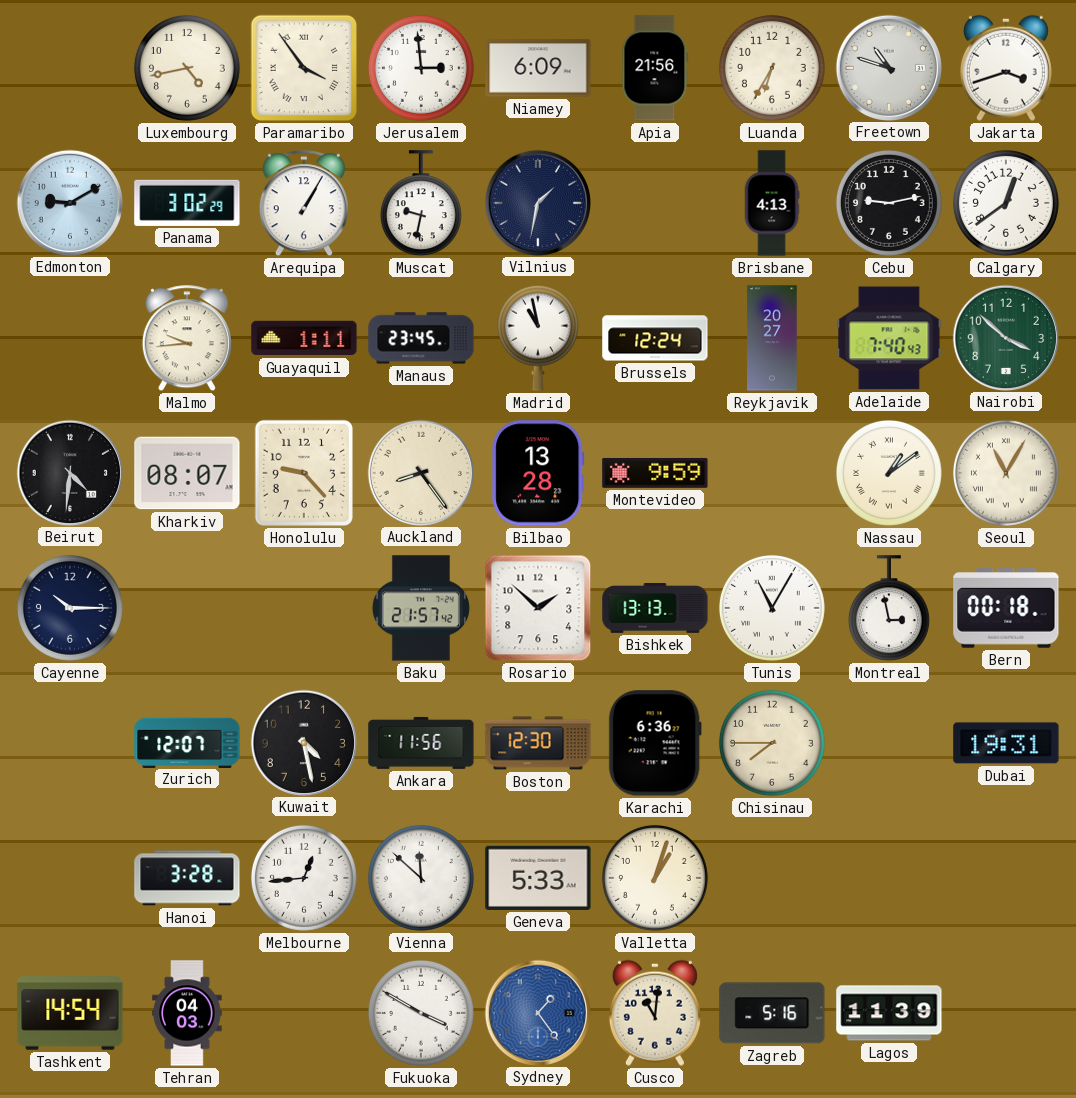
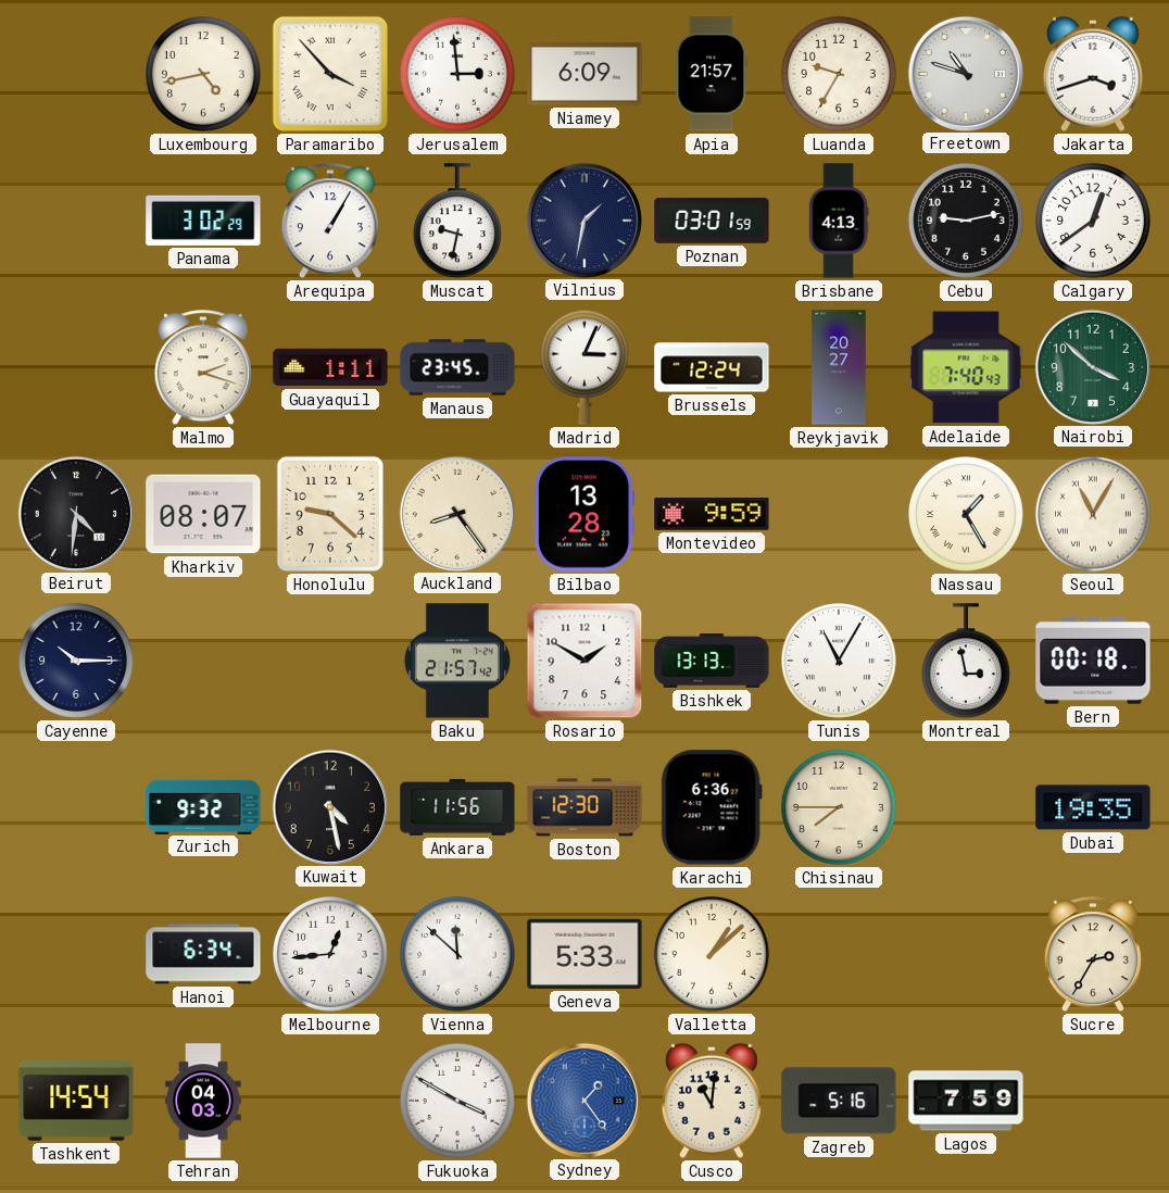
Paramaribo: 3:54 -> 3:53
Apia: 21:56 -> 21:57
Luanda: 6:35 -> 9:35
Edmonton: 9:10 -> none
Poznan: none -> 03:01
Malmo: 9:44 -> 2:18
Madrid: 10:58 -> 3:04
Honolulu: 9:23 -> 9:22
Nassau: 1:09 -> 1:25
Rosario: 1:52 -> 1:50
Zurich: 12:07 -> 9:32
Dubai: 19:31 -> 19:35
Hanoi: 3:28 -> 6:34
Valletta: 1:03 -> 1:08
Sucre: none -> 2:35
Lagos: 11:39 -> 7:59
